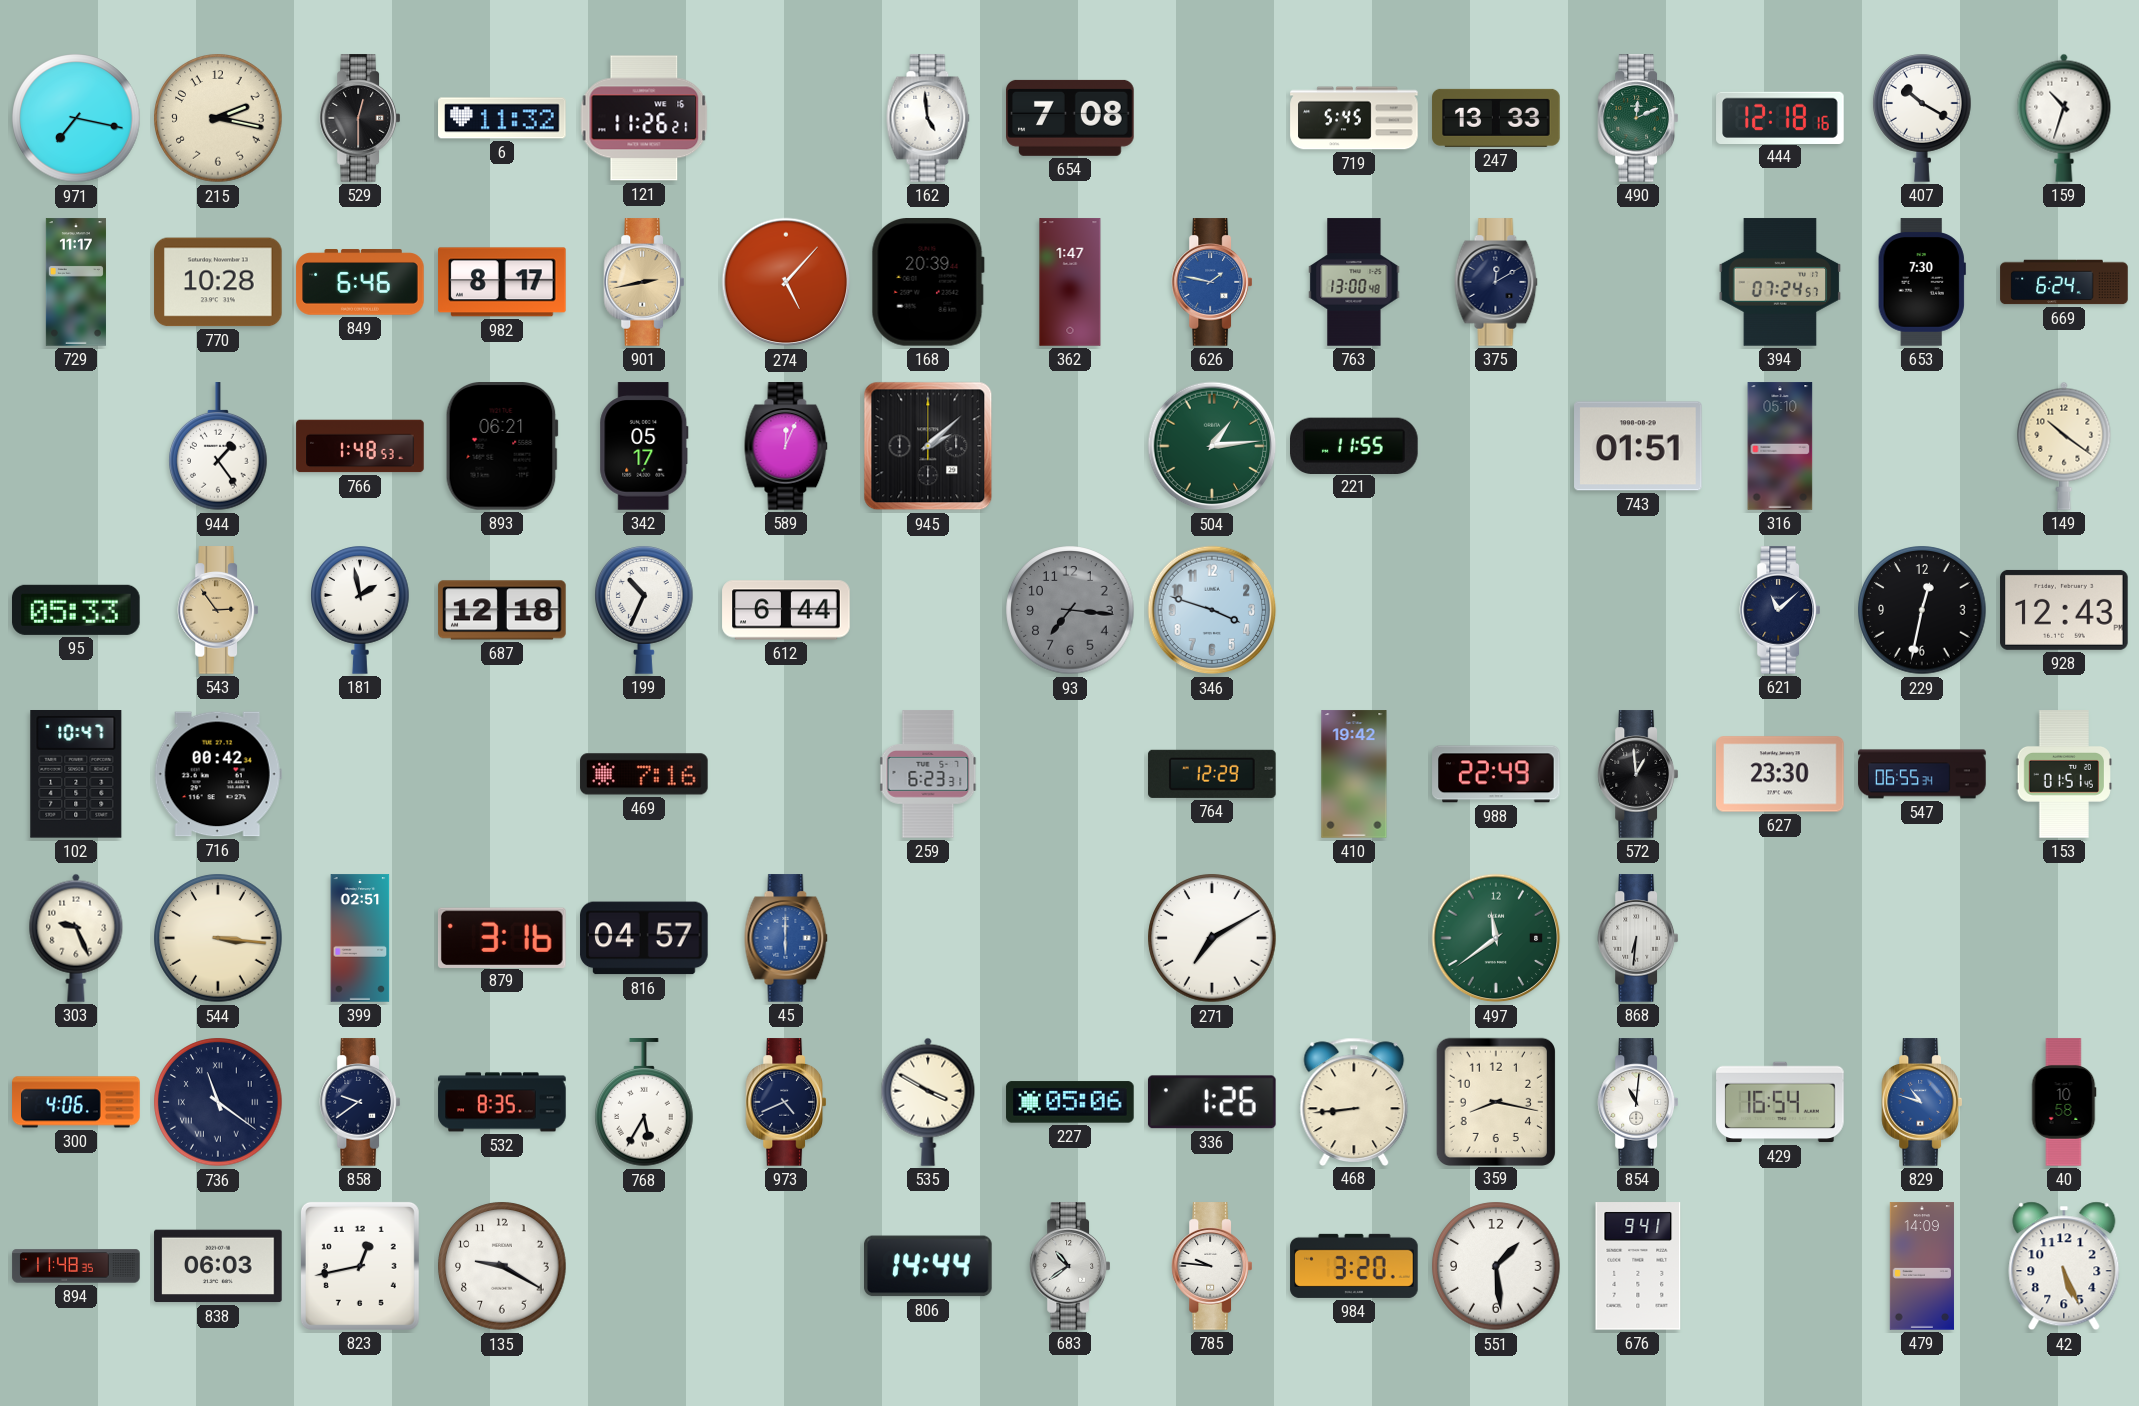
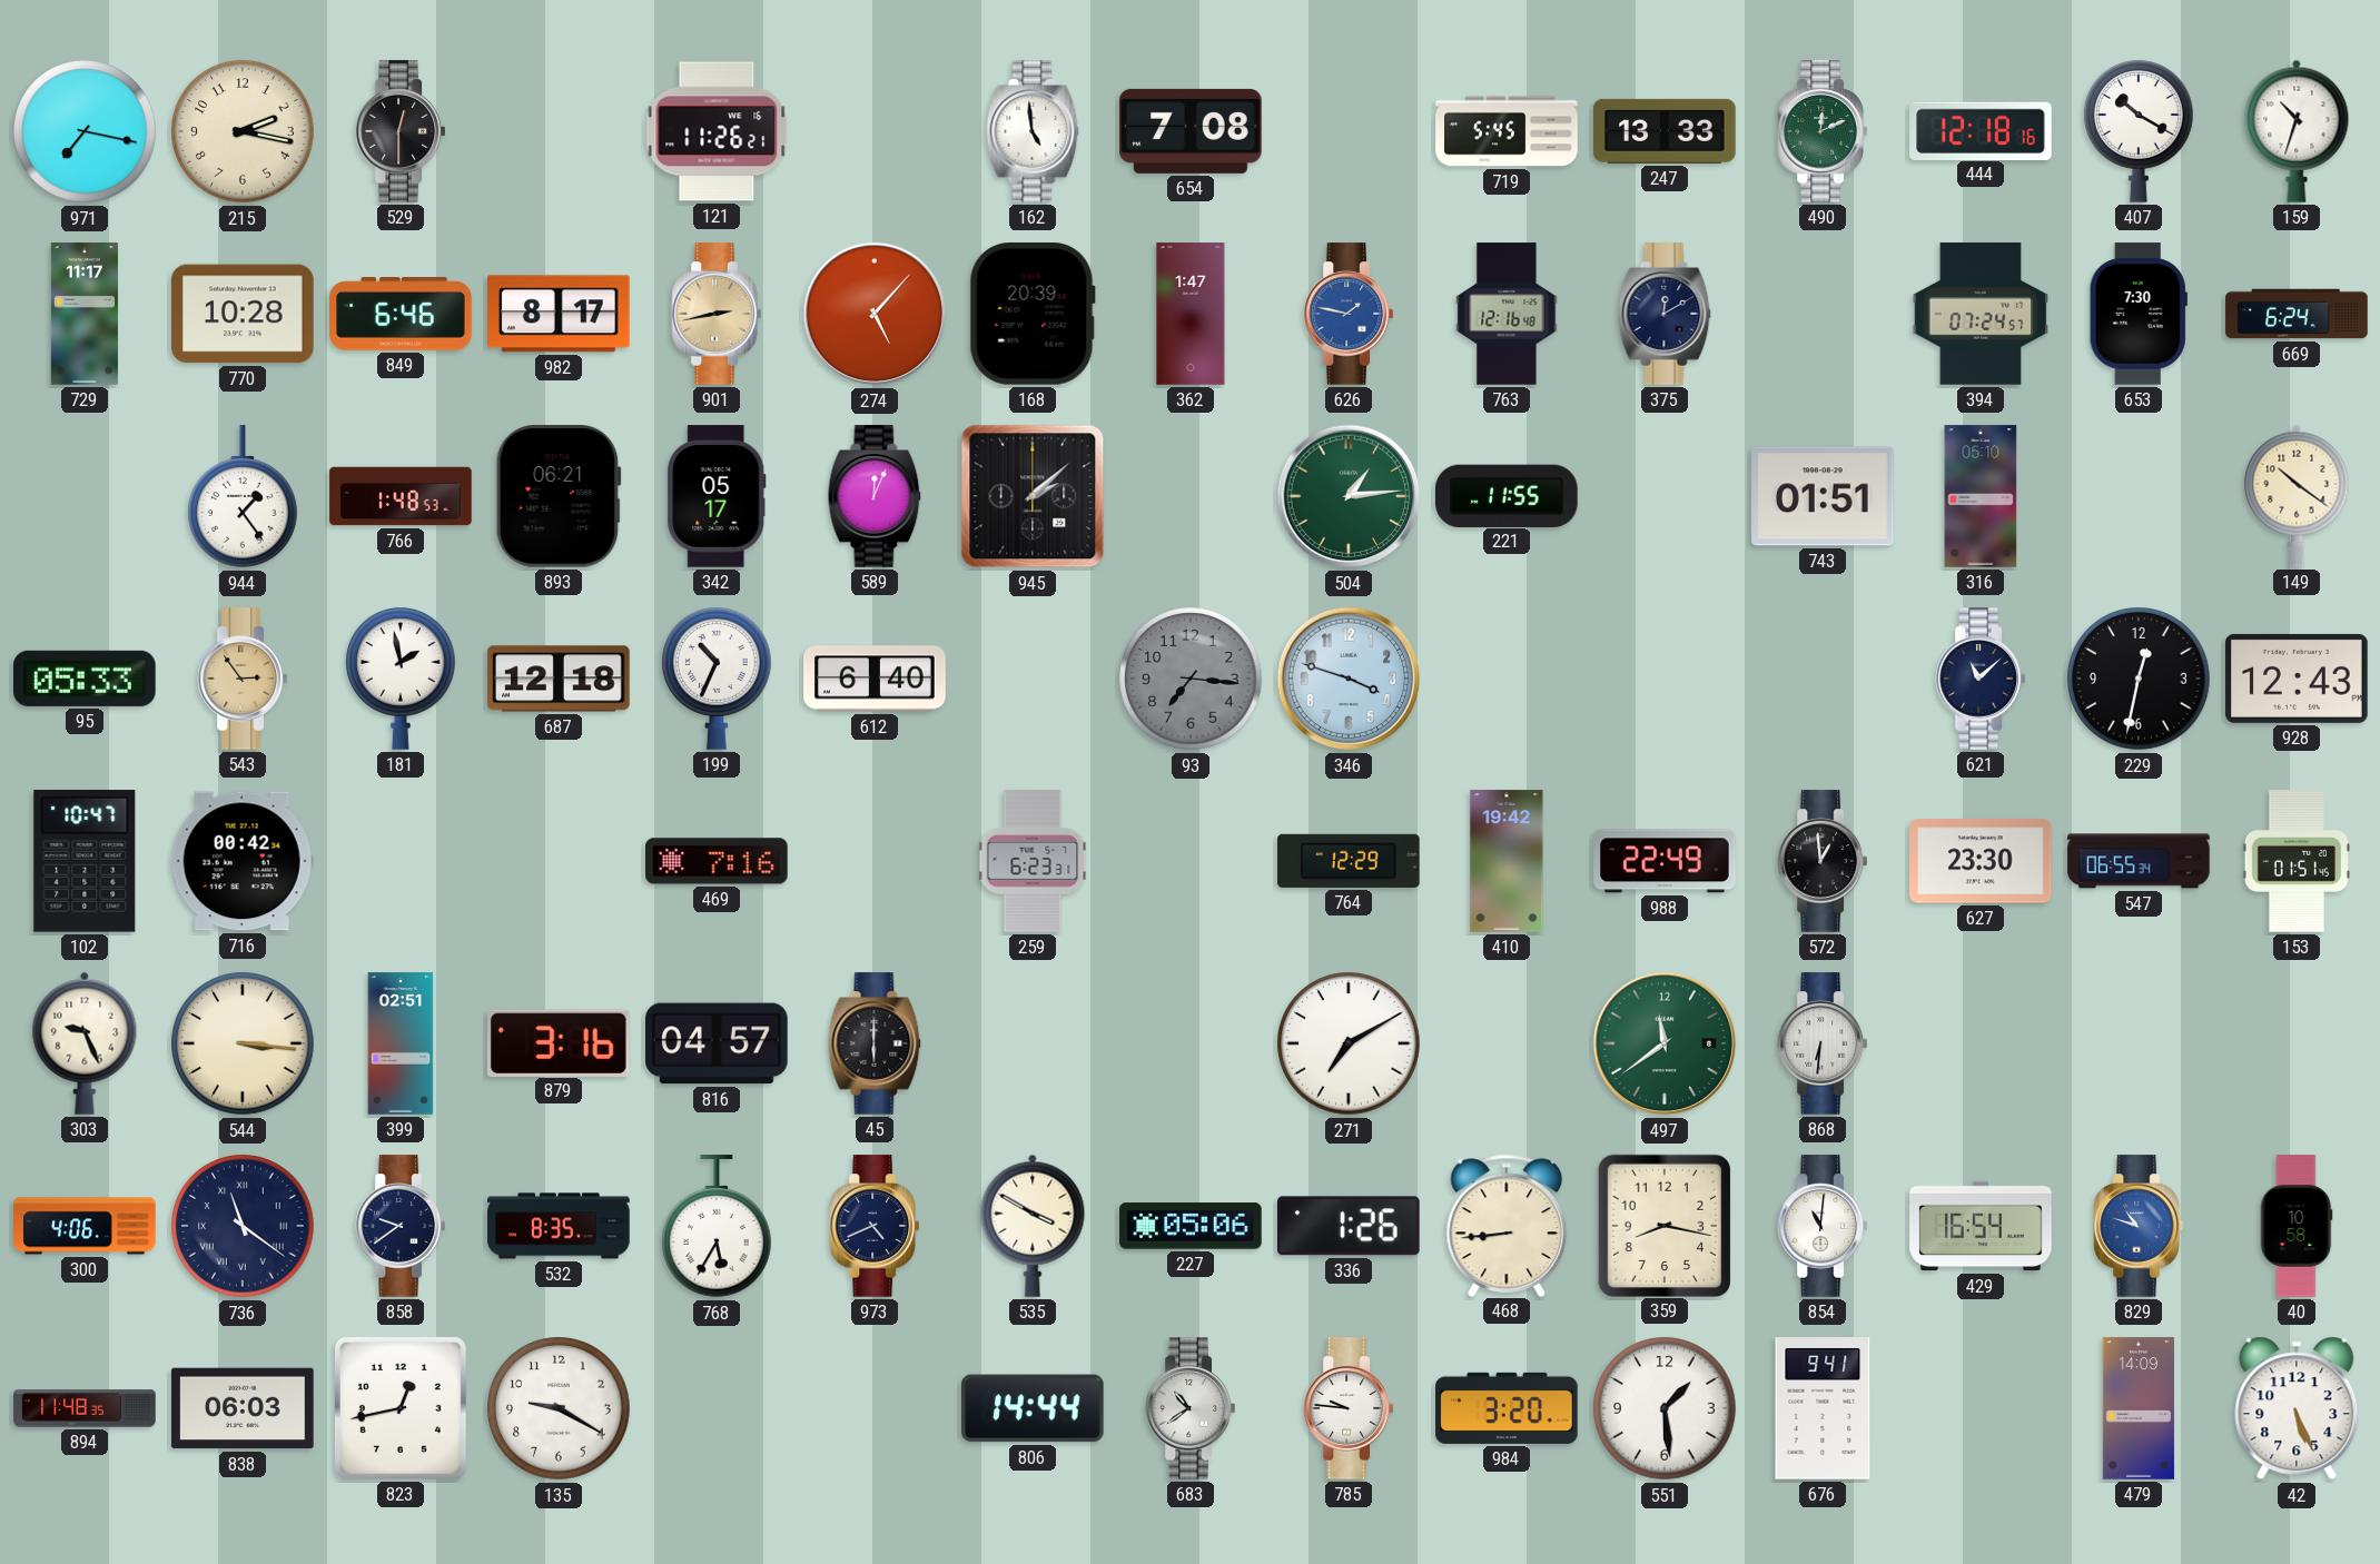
6: 11:32 -> none
763: 13:00 -> 12:16
612: 6:44 -> 6:40
45 dial: blue -> black
